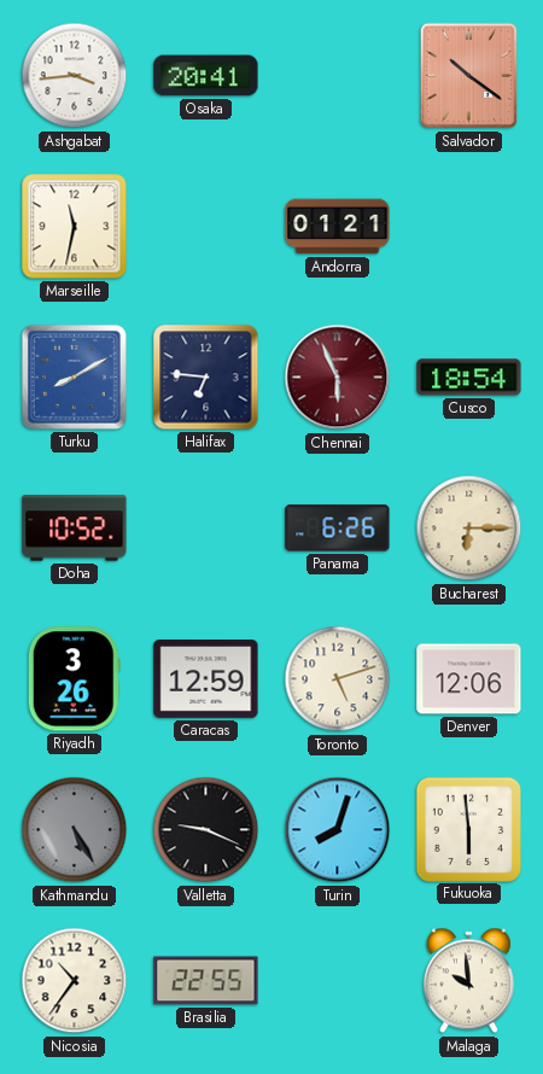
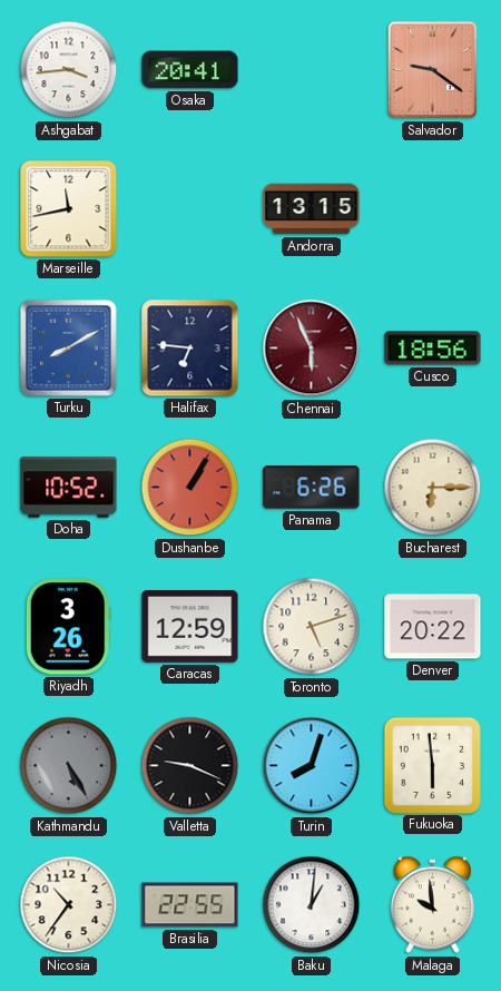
Salvador: 10:21 -> 9:21
Marseille: 11:32 -> 11:43
Andorra: 01:21 -> 13:15
Cusco: 18:54 -> 18:56
Dushanbe: none -> 1:05
Denver: 12:06 -> 20:22
Baku: none -> 1:01
